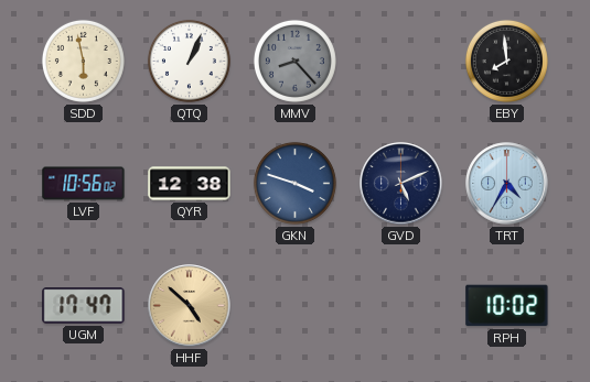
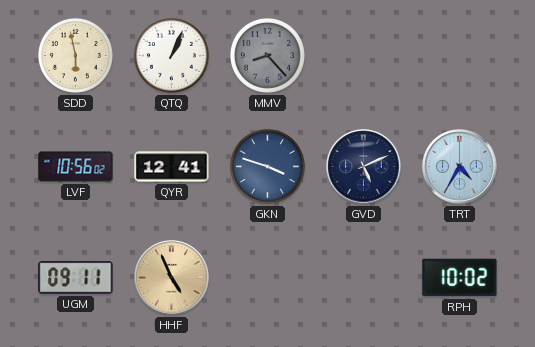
EBY: 7:59 -> none
QYR: 12:38 -> 12:41
UGM: 17:47 -> 09:11
HHF: 4:52 -> 4:56
